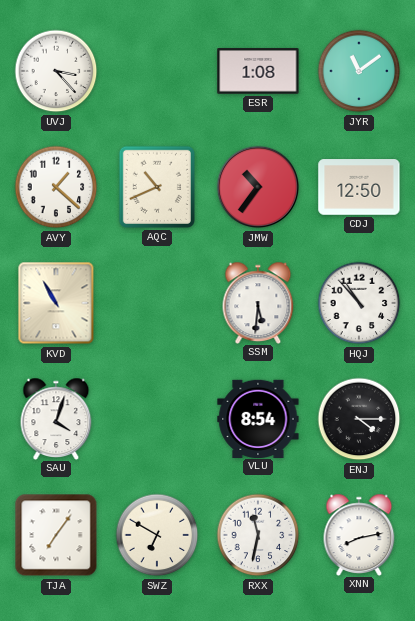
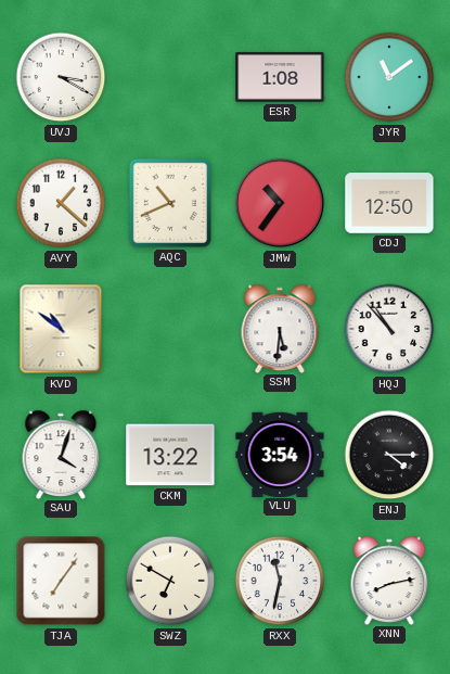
UVJ: 3:23 -> 3:20
KVD: 10:55 -> 10:51
CKM: none -> 13:22
VLU: 8:54 -> 3:54
